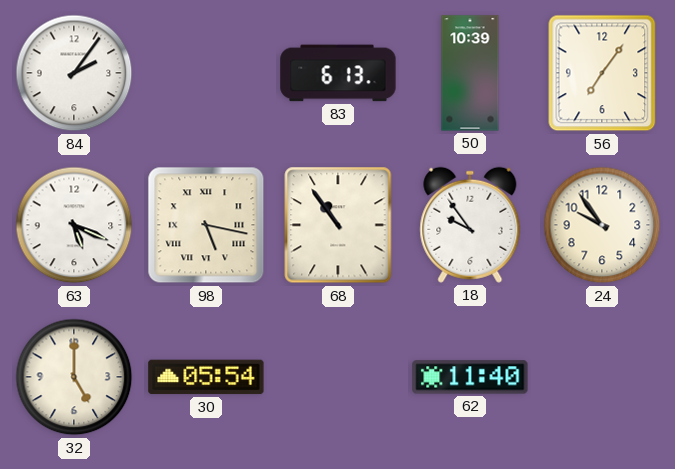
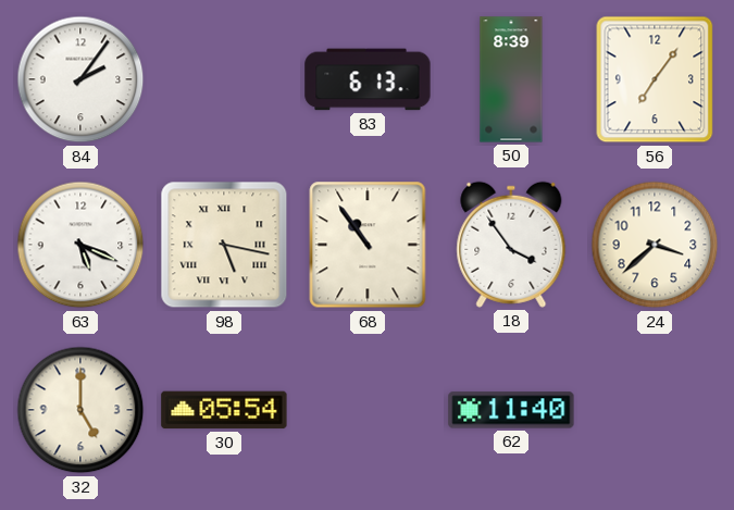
50: 10:39 -> 8:39
18: 9:54 -> 3:54
24: 9:54 -> 3:38
